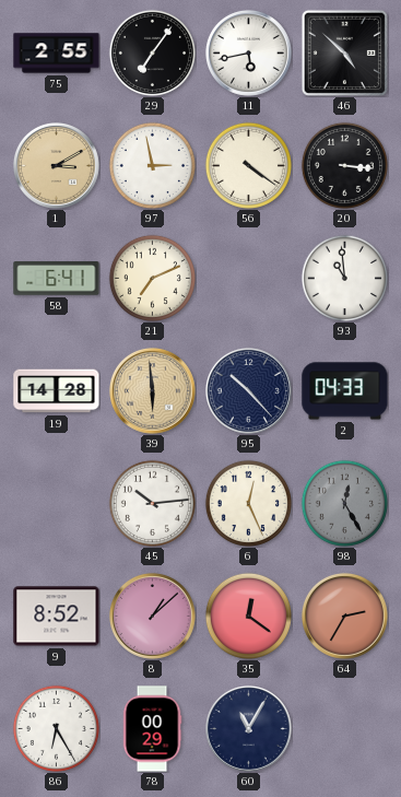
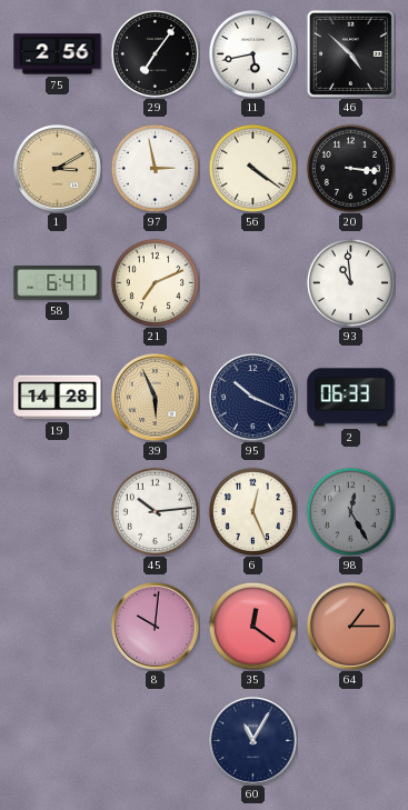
75: 2:55 -> 2:56
39: 5:59 -> 5:56
95: 10:23 -> 10:19
2: 04:33 -> 06:33
9: 8:52 -> none
8: 1:08 -> 10:01
64: 2:35 -> 1:15
86: 6:25 -> none
78: 00:29 -> none
